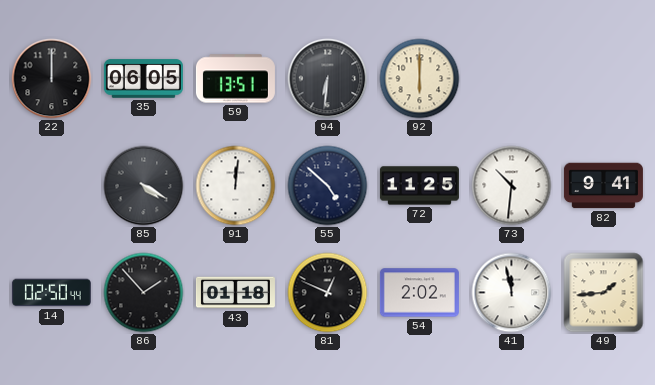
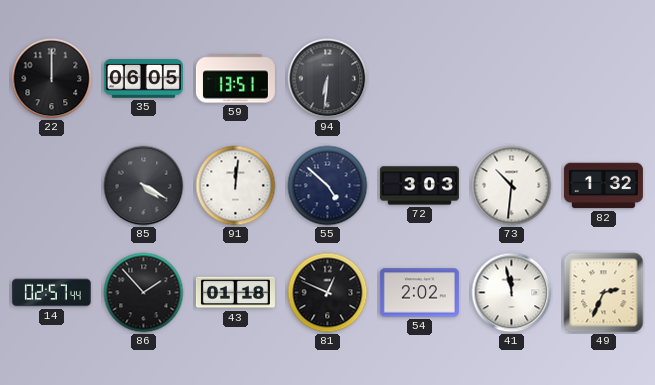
92: 6:00 -> none
72: 11:25 -> 3:03
82: 9:41 -> 1:32
14: 02:50 -> 02:57
49: 1:44 -> 2:34
